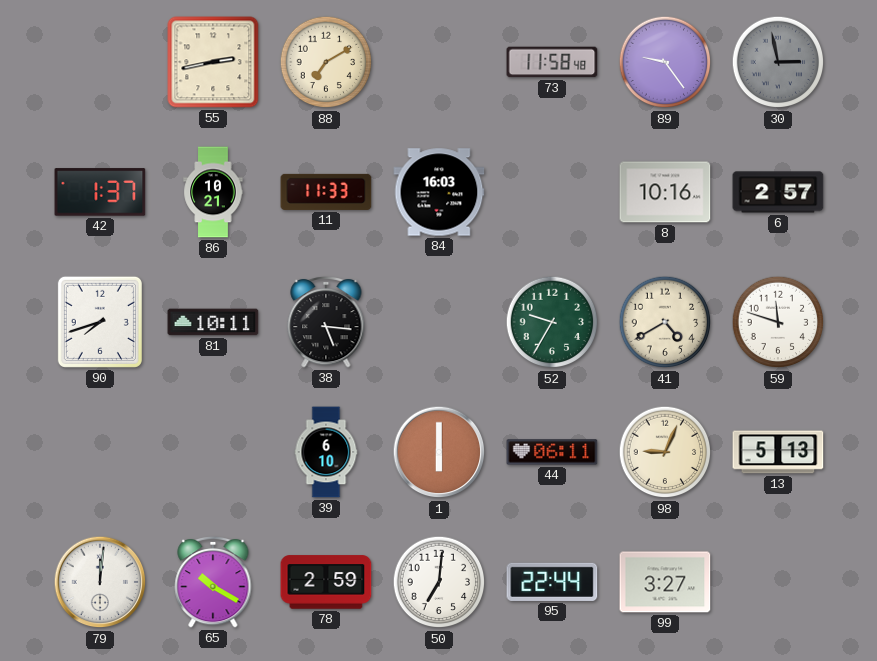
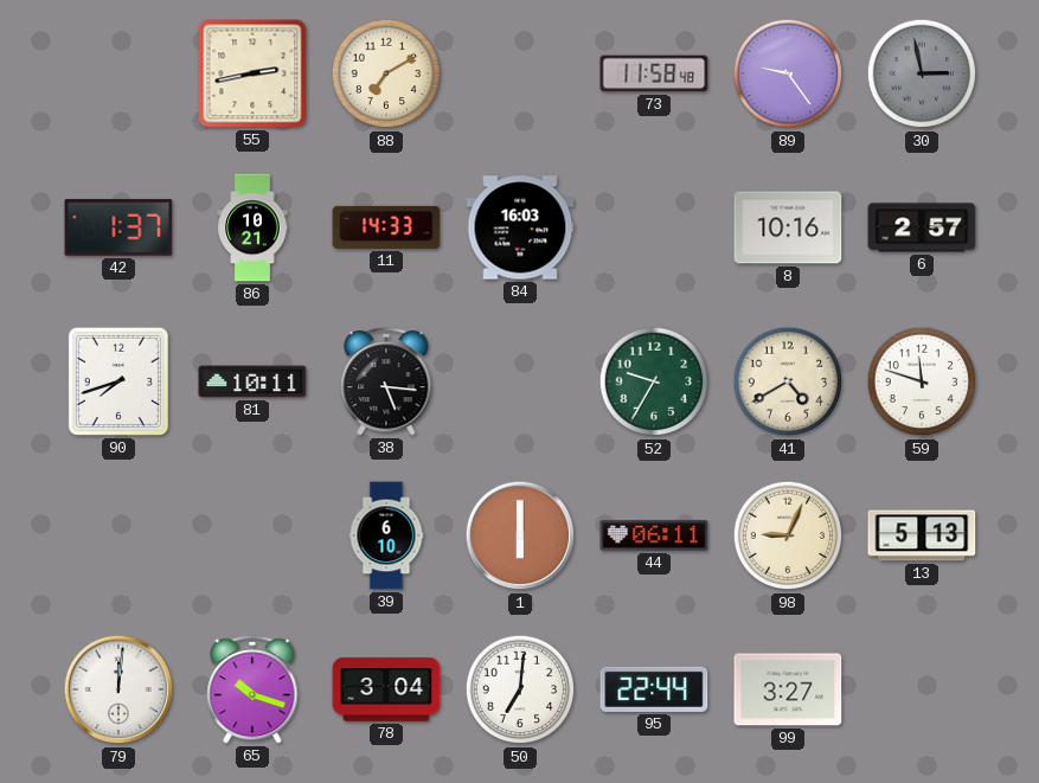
11: 11:33 -> 14:33
65: 10:20 -> 10:18
78: 2:59 -> 3:04
